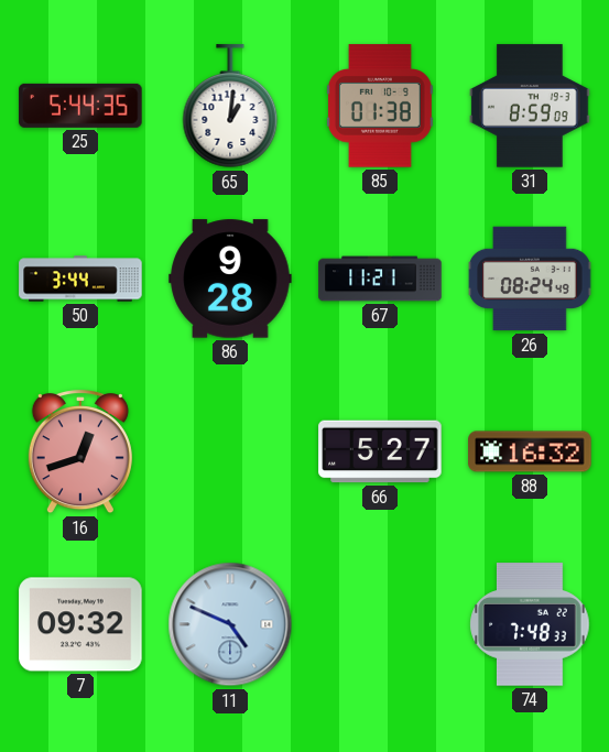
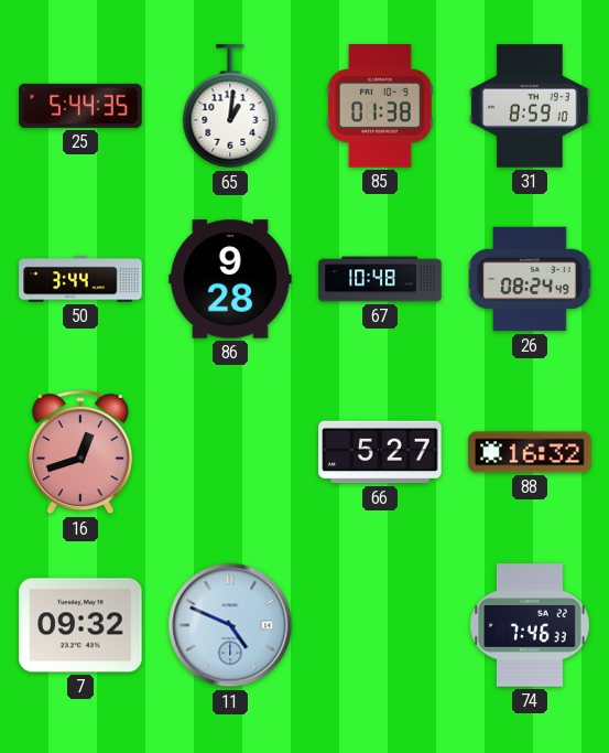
31: 8:59:09 -> 8:59:10
67: 11:21 -> 10:48
74: 7:48 -> 7:46
